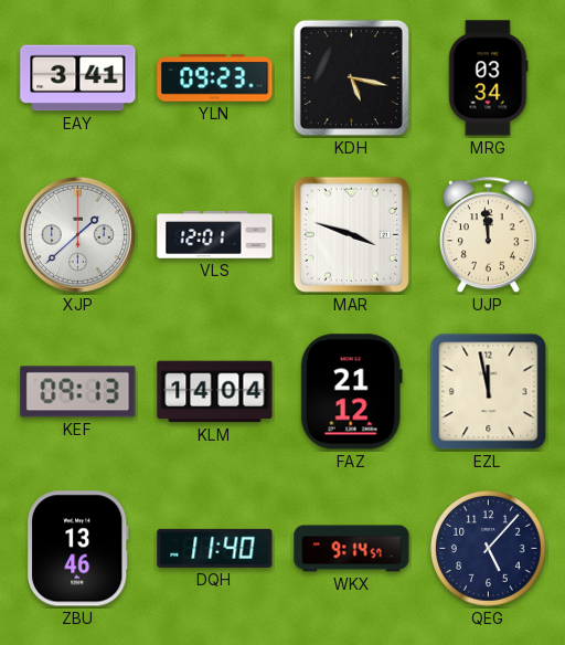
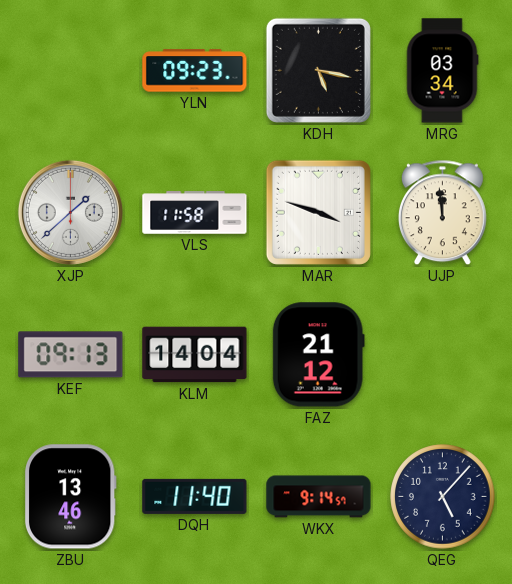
EAY: 3:41 -> none
VLS: 12:01 -> 11:58
EZL: 11:58 -> none
